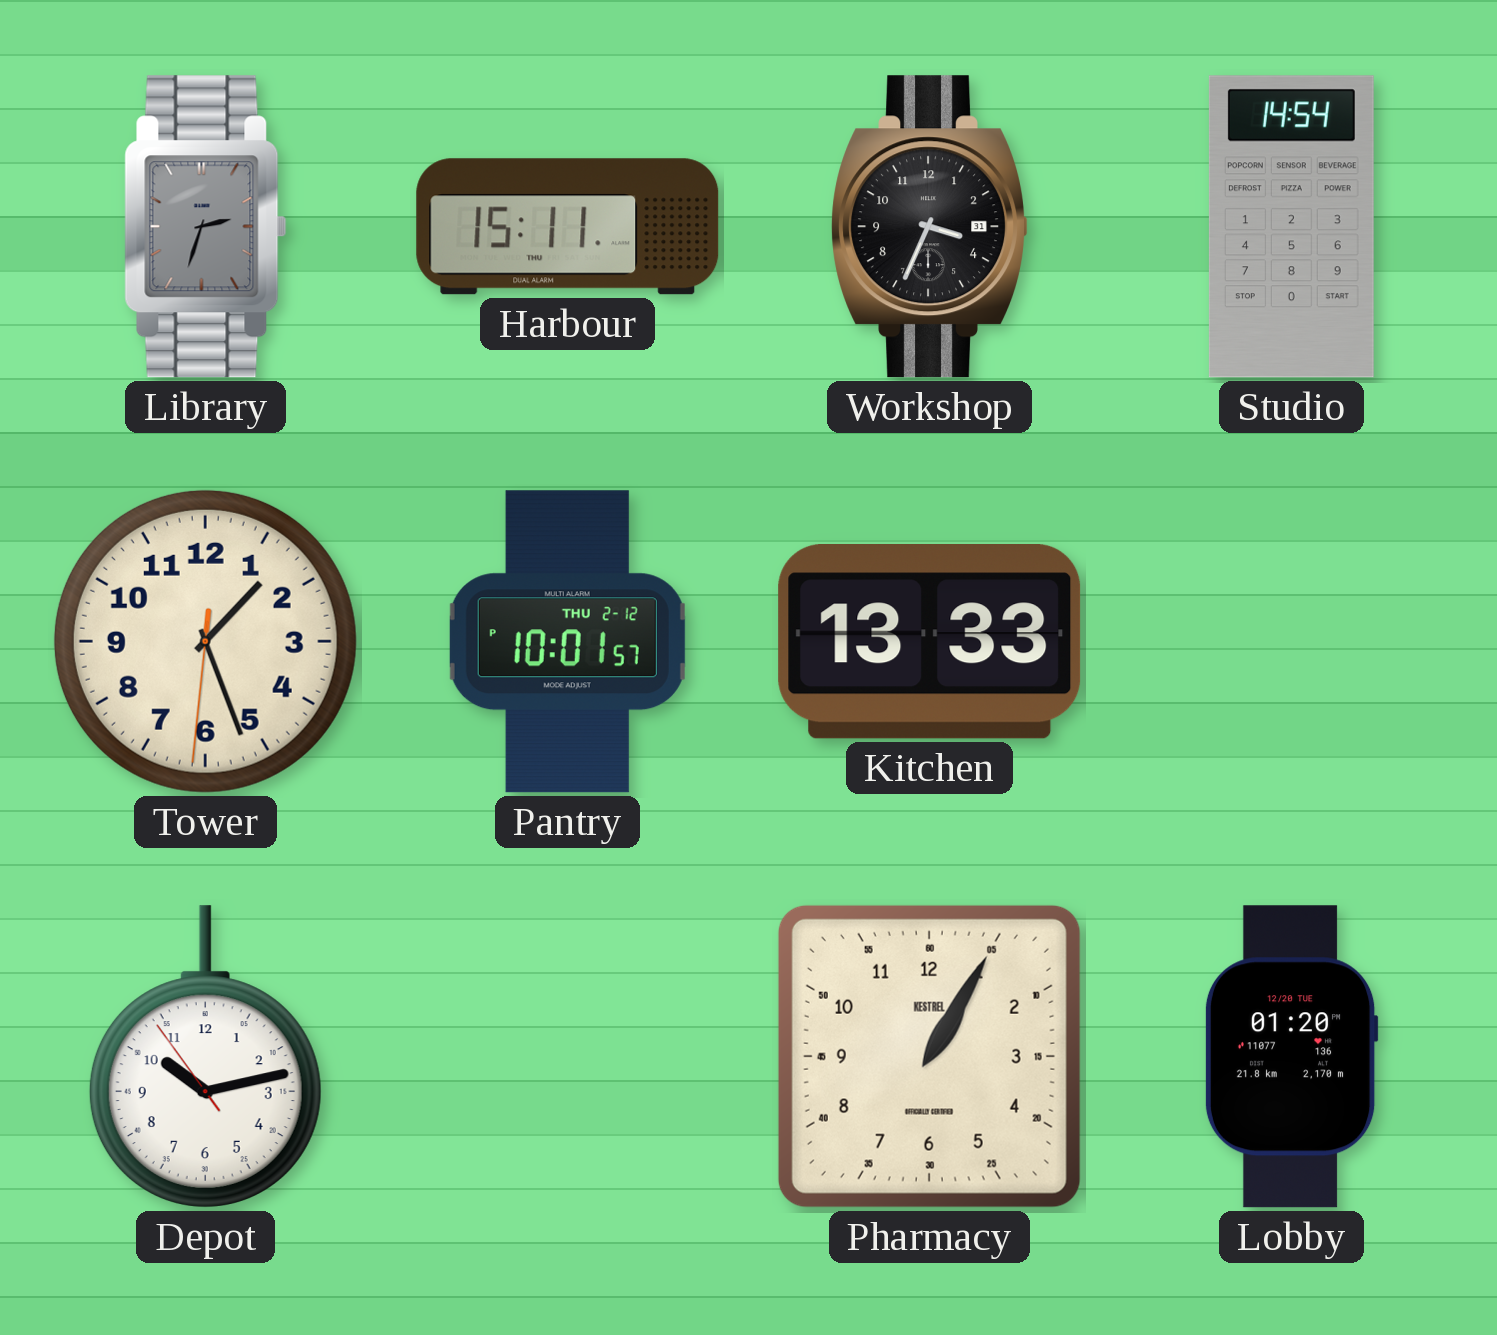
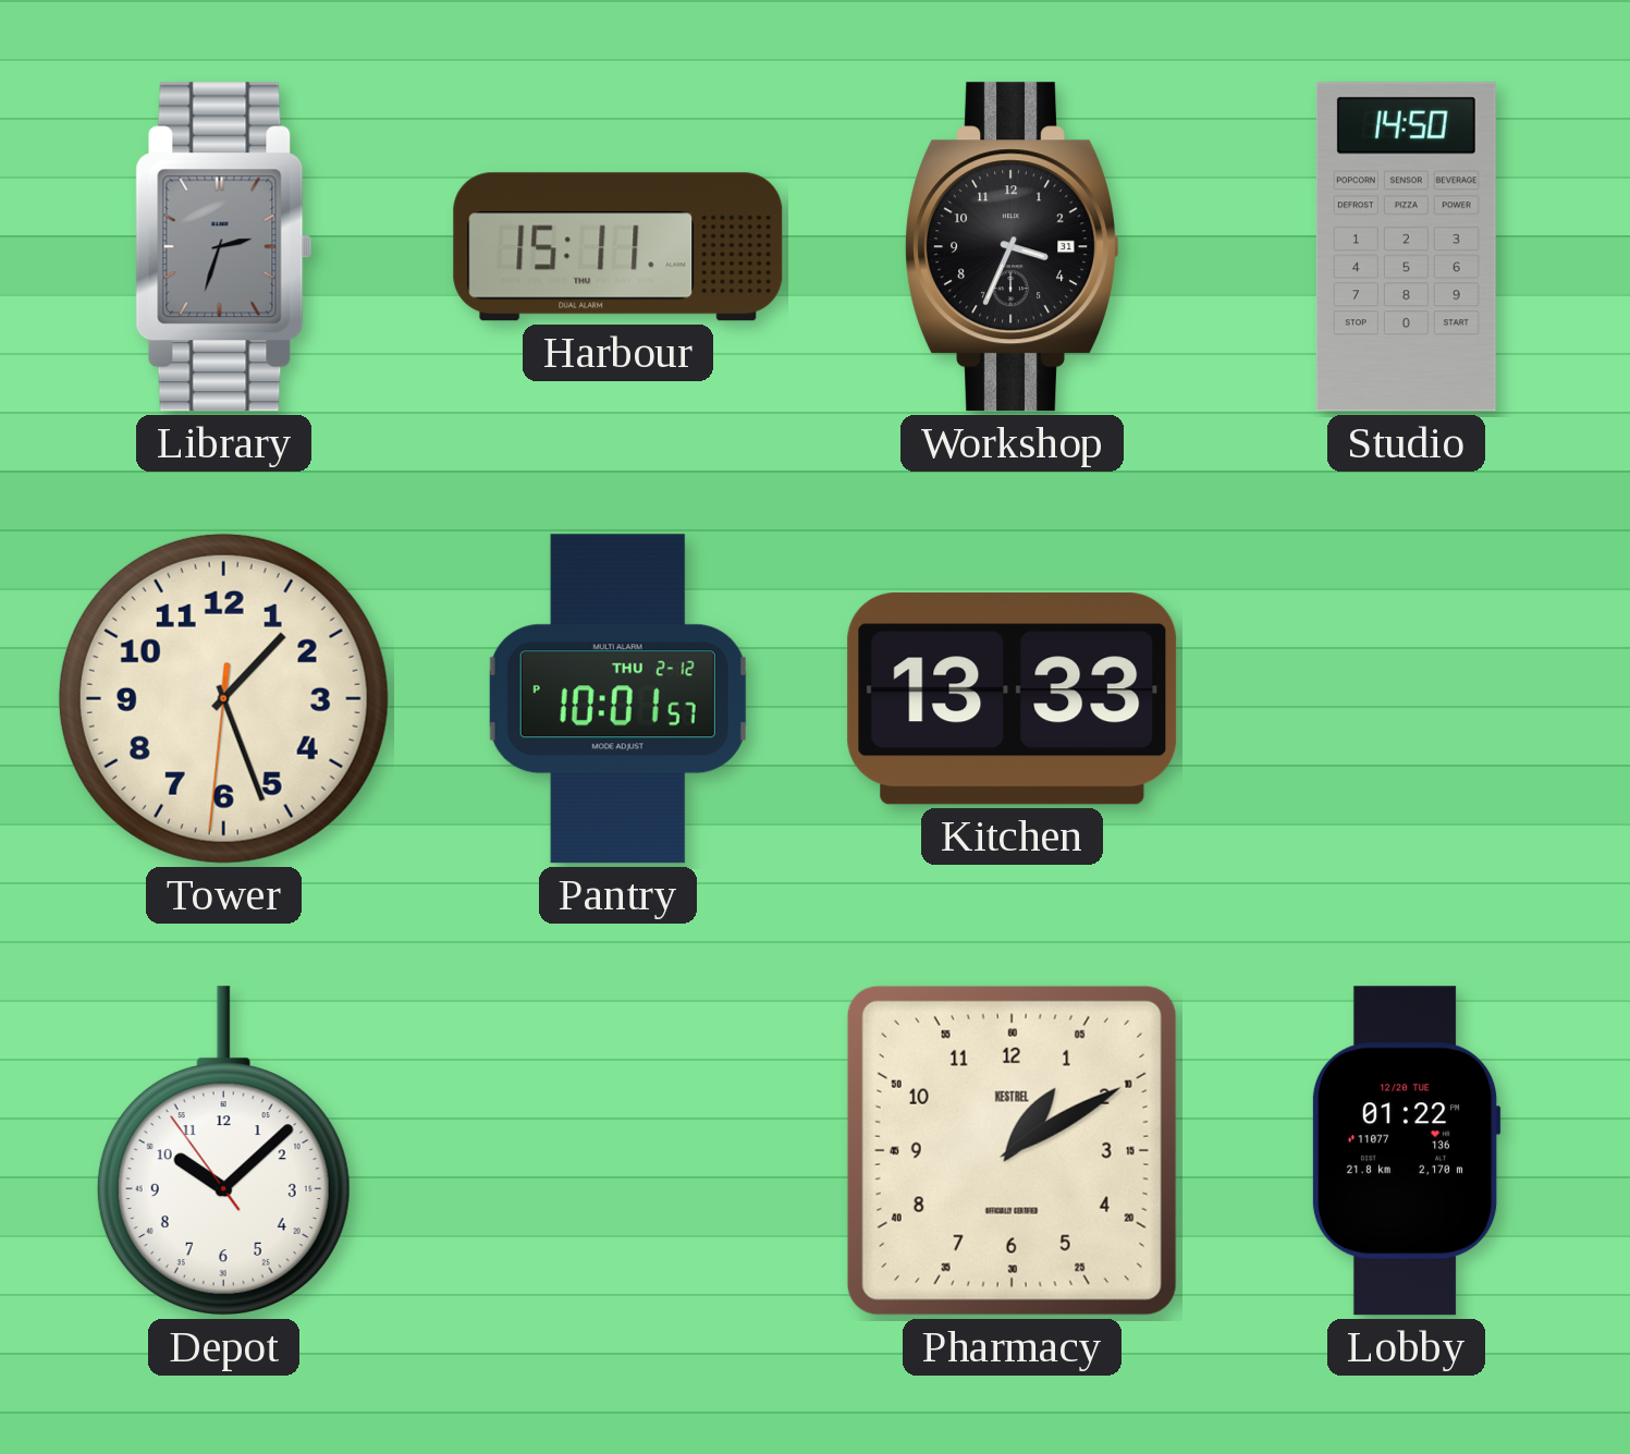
Studio: 14:54 -> 14:50
Depot: 10:12 -> 10:07
Pharmacy: 1:05 -> 1:10
Lobby: 01:20 -> 01:22
